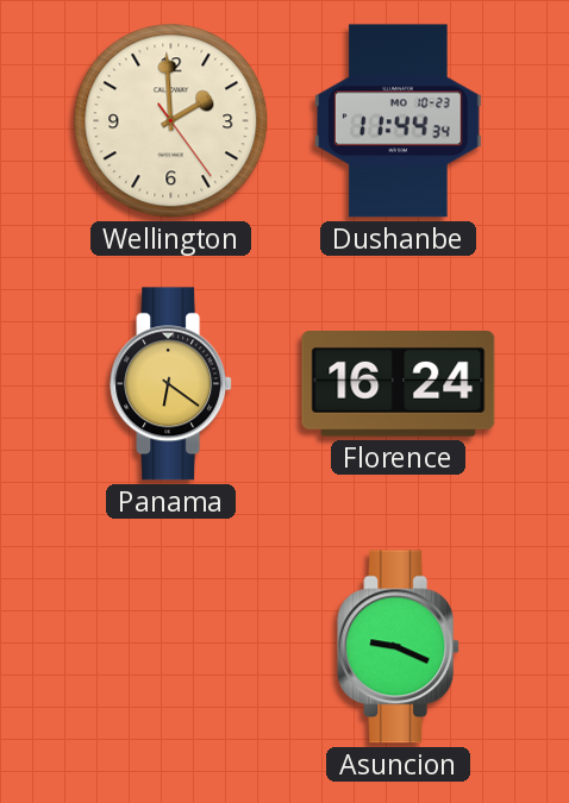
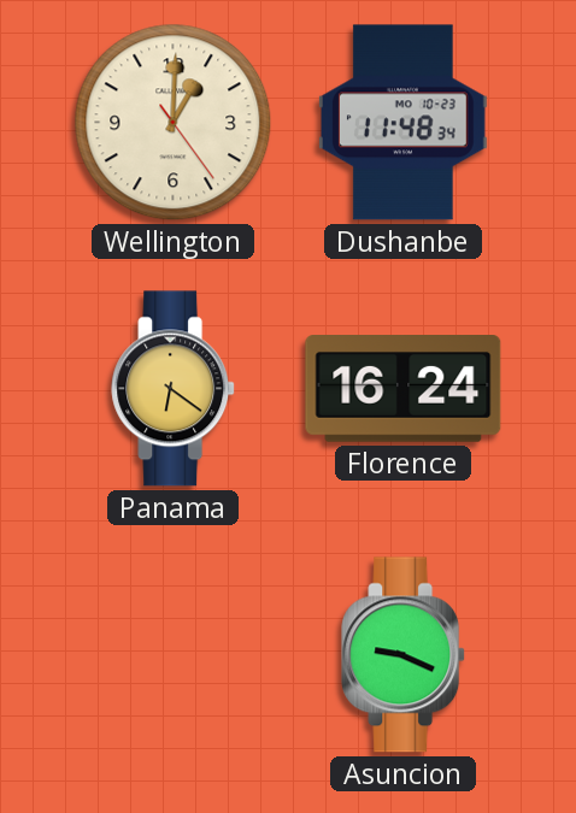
Wellington: 1:59 -> 1:00
Dushanbe: 11:44 -> 11:48
